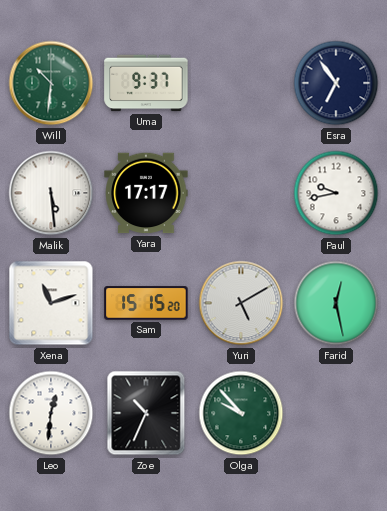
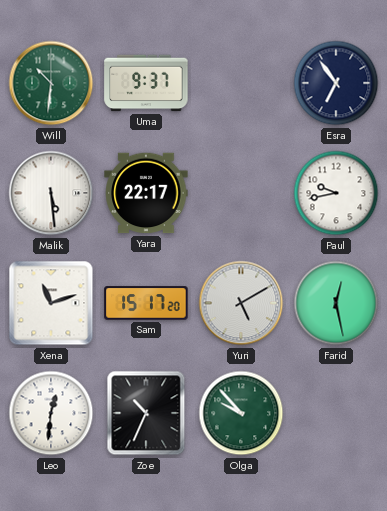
Yara: 17:17 -> 22:17
Sam: 15:15 -> 15:17
